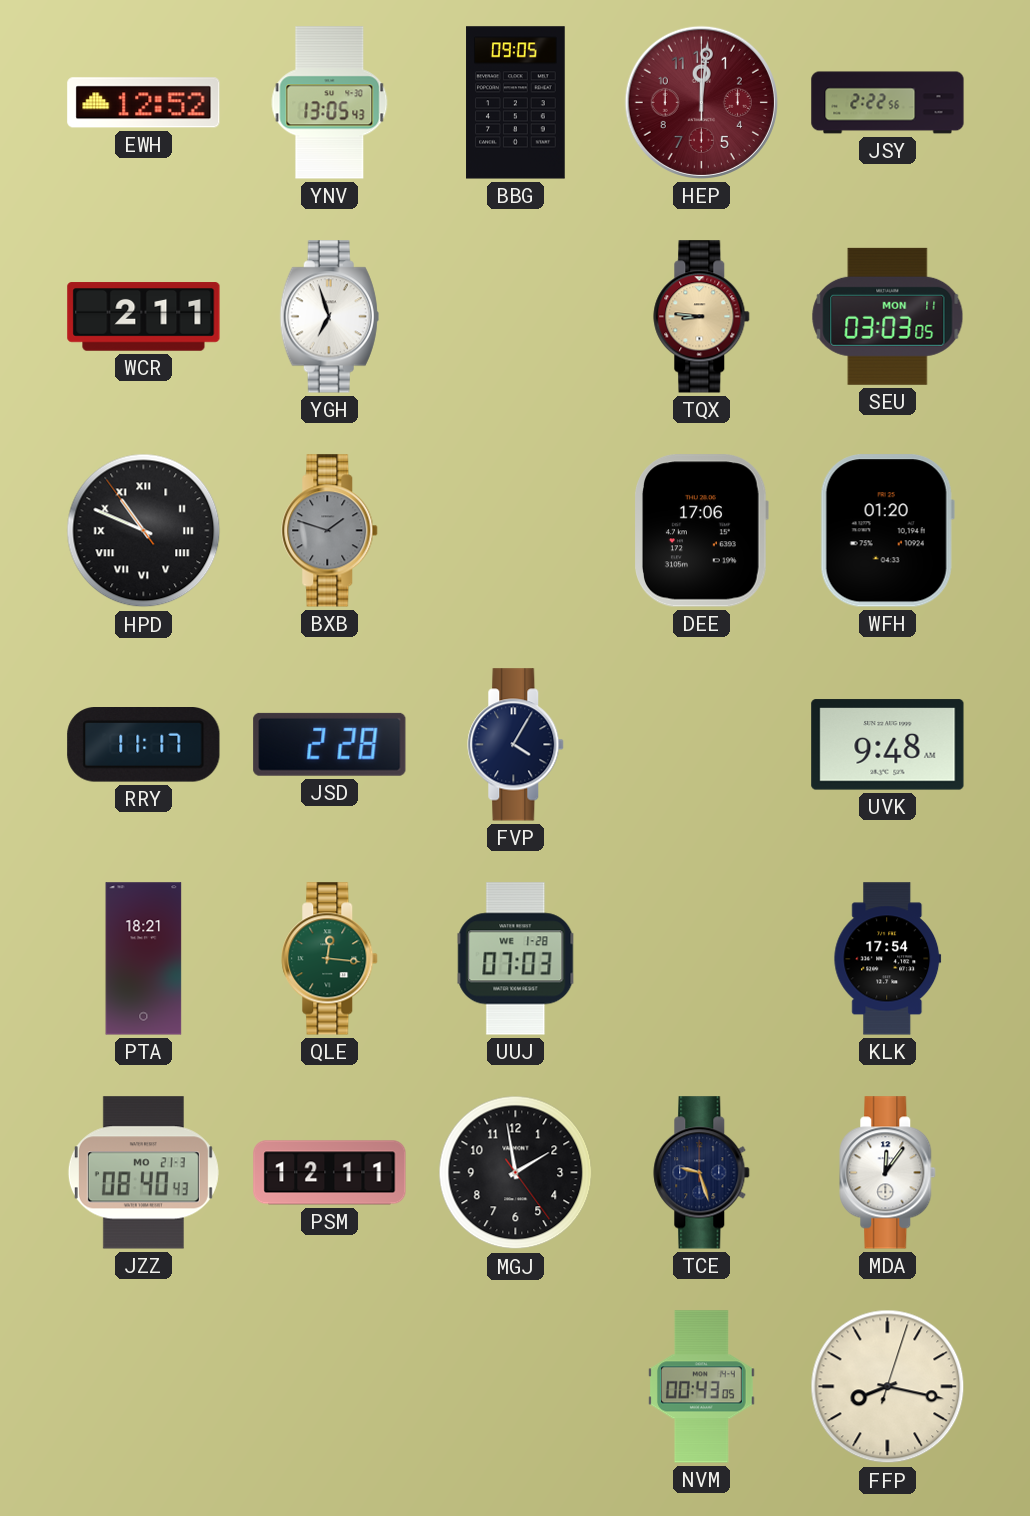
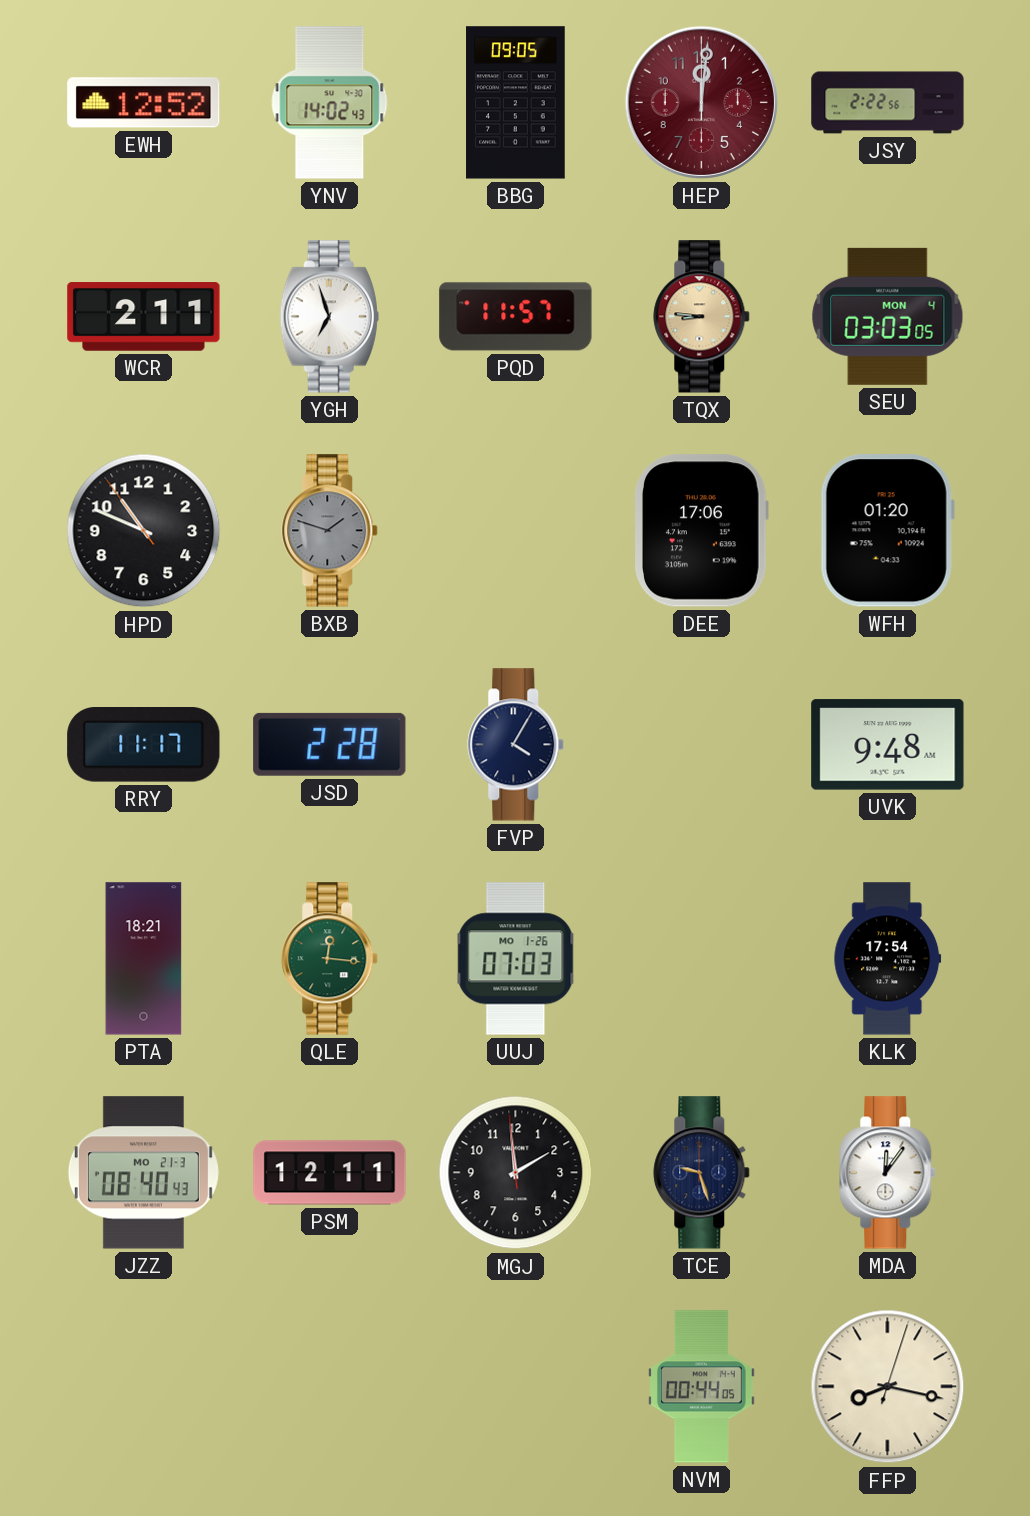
YNV: 13:05 -> 14:02
PQD: none -> 11:57
SEU date: MON 11 -> MON 4
HPD numerals: Roman -> Arabic
UUJ date: WE 1-28 -> MO 1-26
MGJ: 1:58:24 -> 1:58:59
NVM: 00:43 -> 00:44
